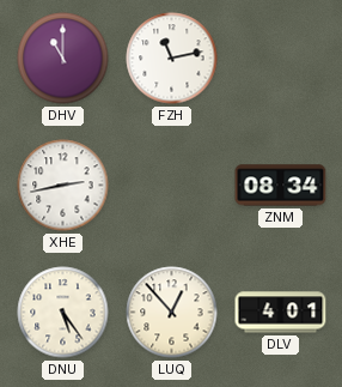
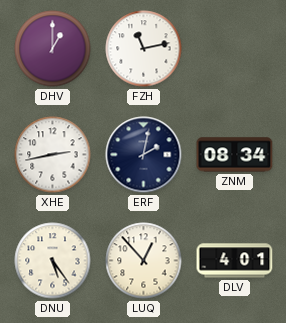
DHV: 11:00 -> 1:00
ERF: none -> 2:02
